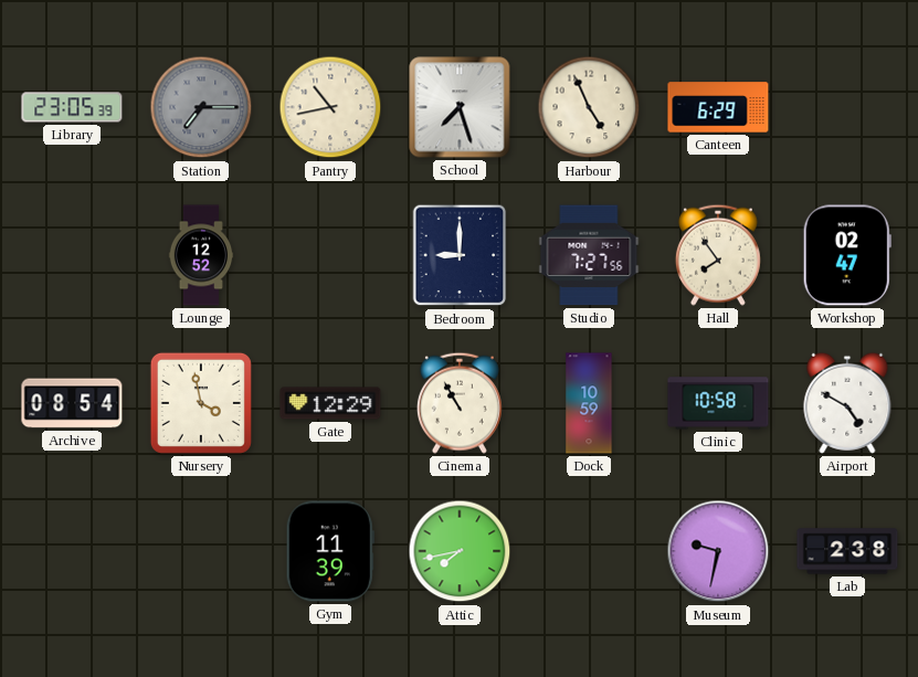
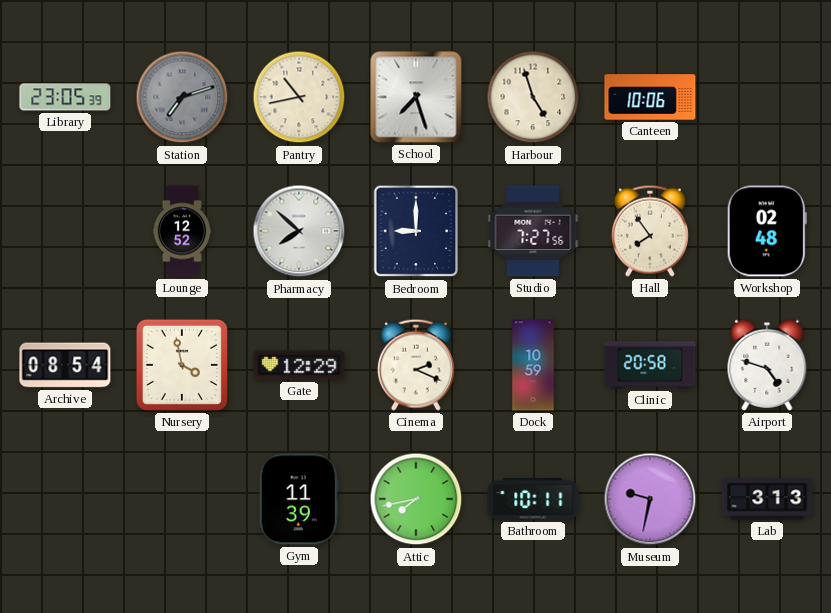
Station: 7:15 -> 7:12
Harbour: 4:56 -> 4:57
Canteen: 6:29 -> 10:06
Pharmacy: none -> 7:52
Workshop: 02:47 -> 02:48
Cinema: 10:55 -> 2:19
Clinic: 10:58 -> 20:58
Airport: 4:50 -> 4:48
Bathroom: none -> 10:11
Lab: 2:38 -> 3:13
